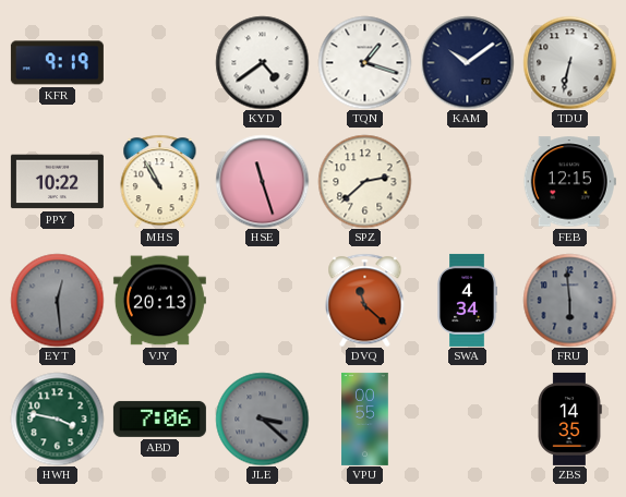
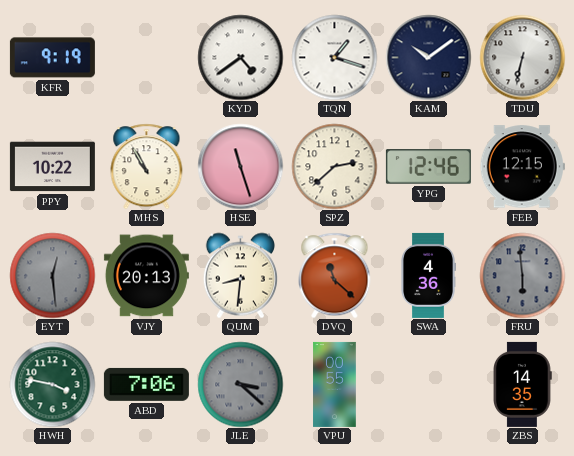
YPG: none -> 12:46
QUM: none -> 8:31
SWA: 4:34 -> 4:36
